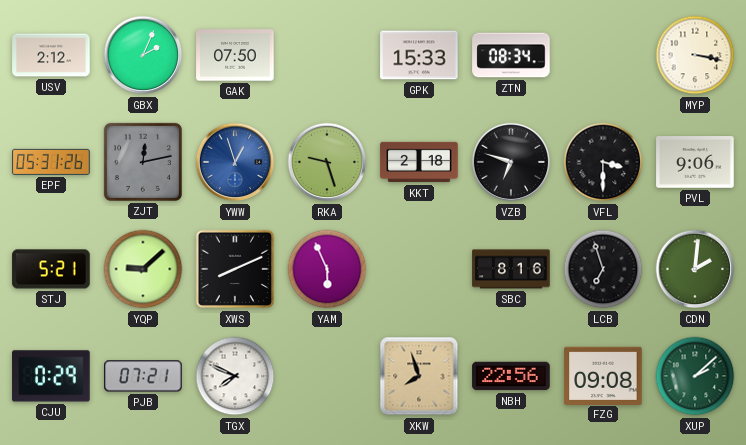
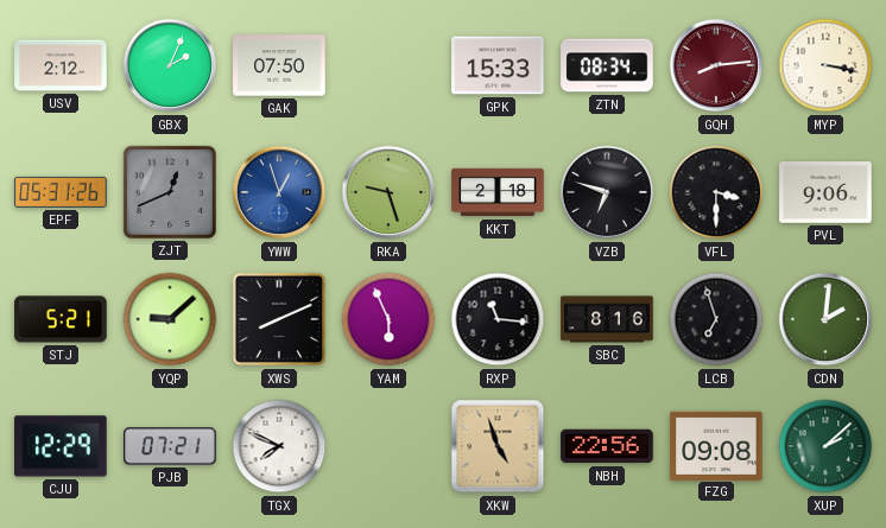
GQH: none -> 8:14
ZJT: 12:13 -> 12:41
RXP: none -> 11:16
CJU: 0:29 -> 12:29
XKW: 7:57 -> 4:57
